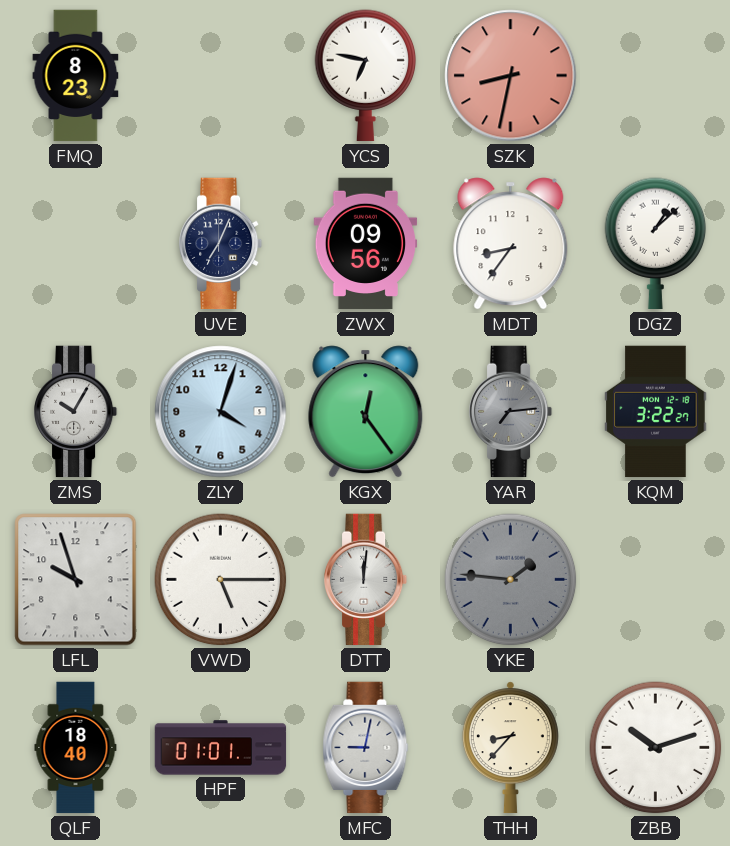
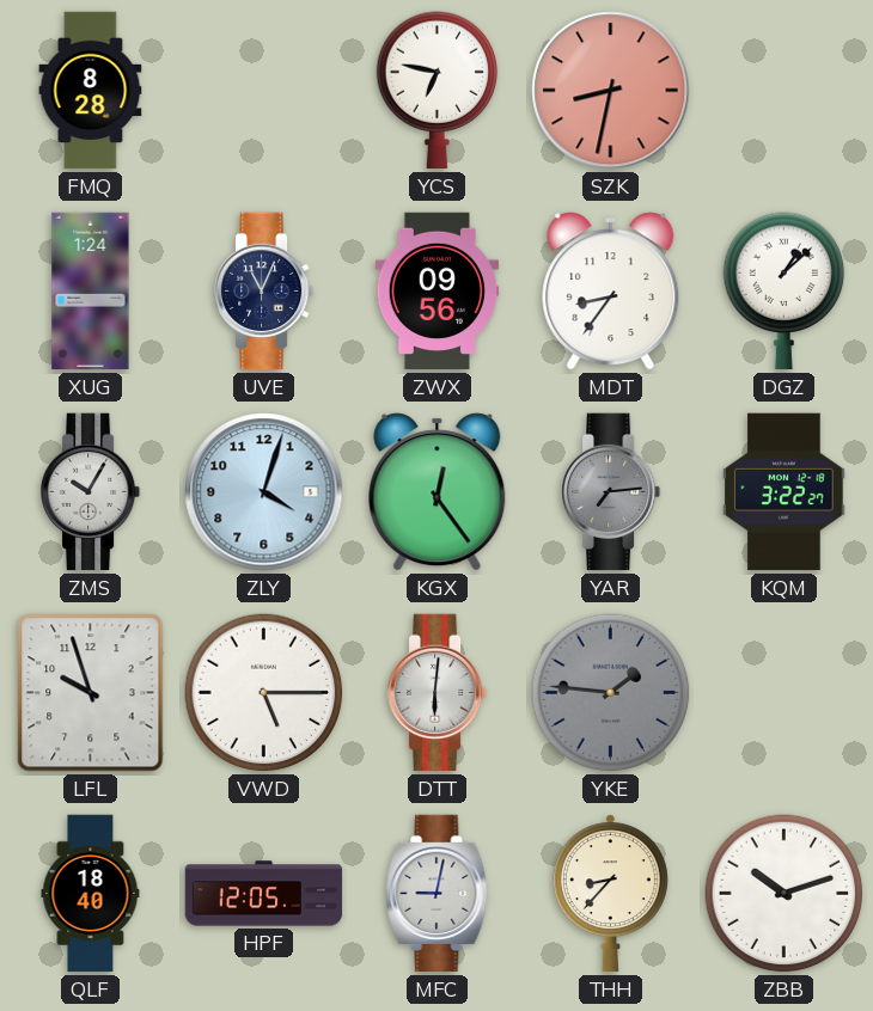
FMQ: 8:23 -> 8:28
XUG: none -> 1:24
UVE: 7:04 -> 11:04
DTT: 12:01 -> 6:01
HPF: 01:01 -> 12:05
